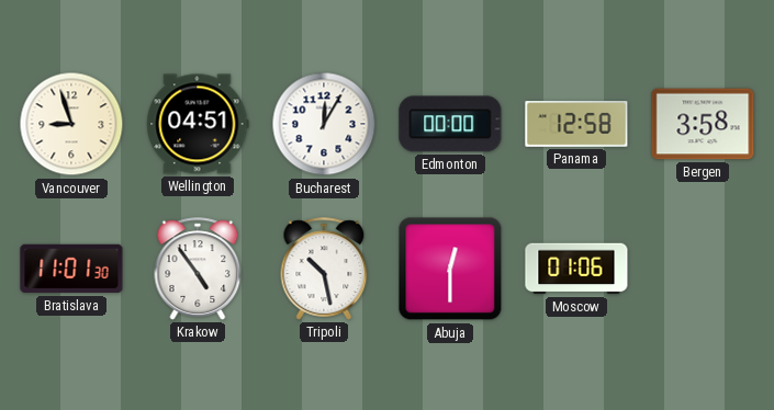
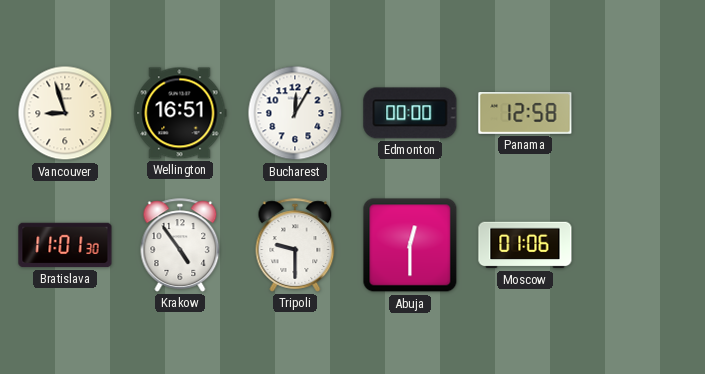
Wellington: 04:51 -> 16:51
Bergen: 3:58 -> none
Tripoli: 10:28 -> 9:30
